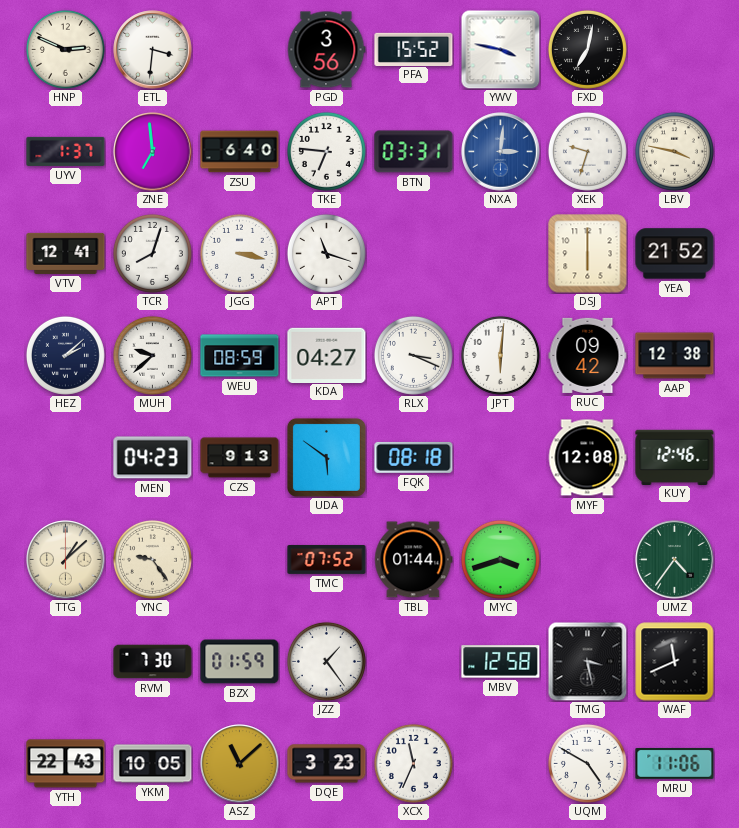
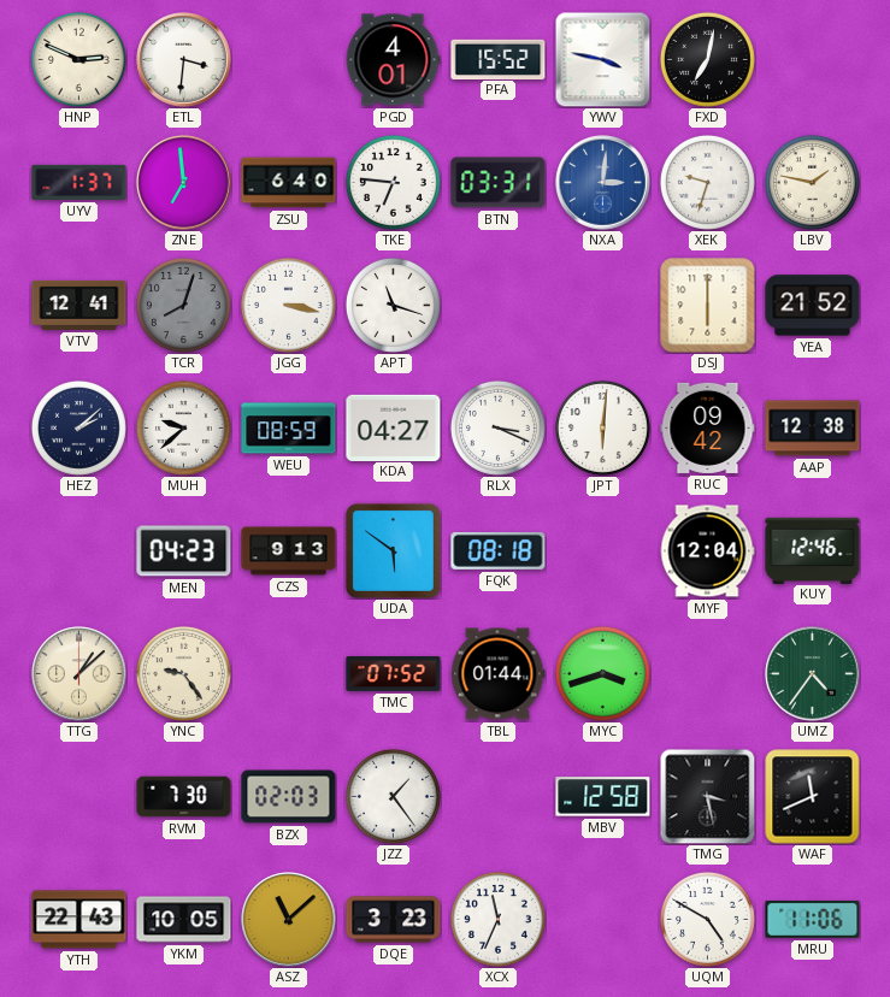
PGD: 3:56 -> 4:01
LBV: 3:47 -> 1:47
TCR dial: white -> grey
MYF: 12:08 -> 12:04
BZX: 01:59 -> 02:03
